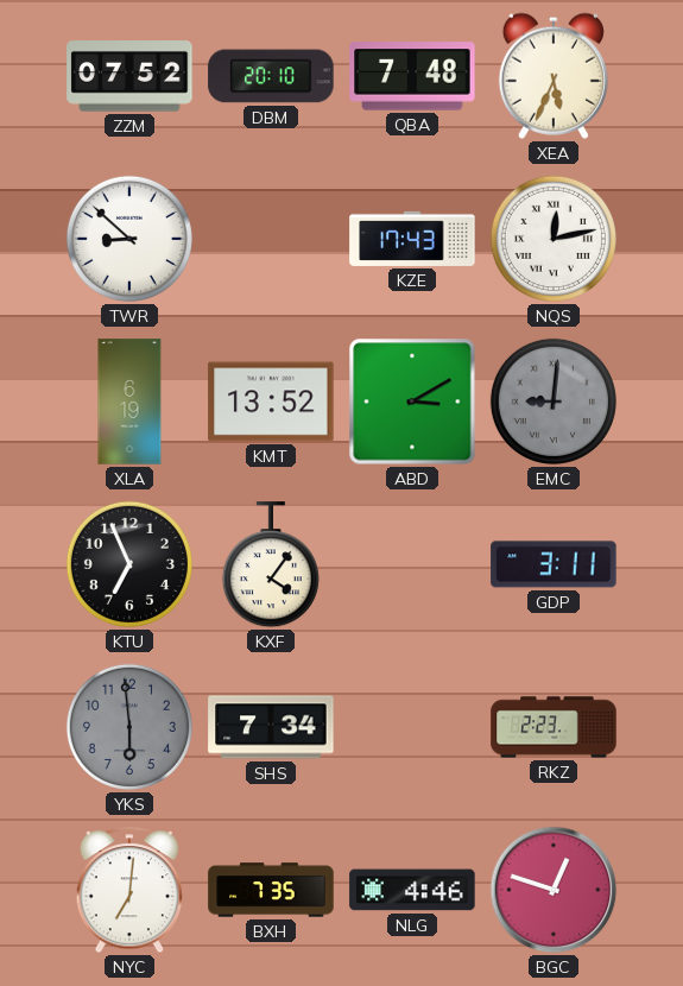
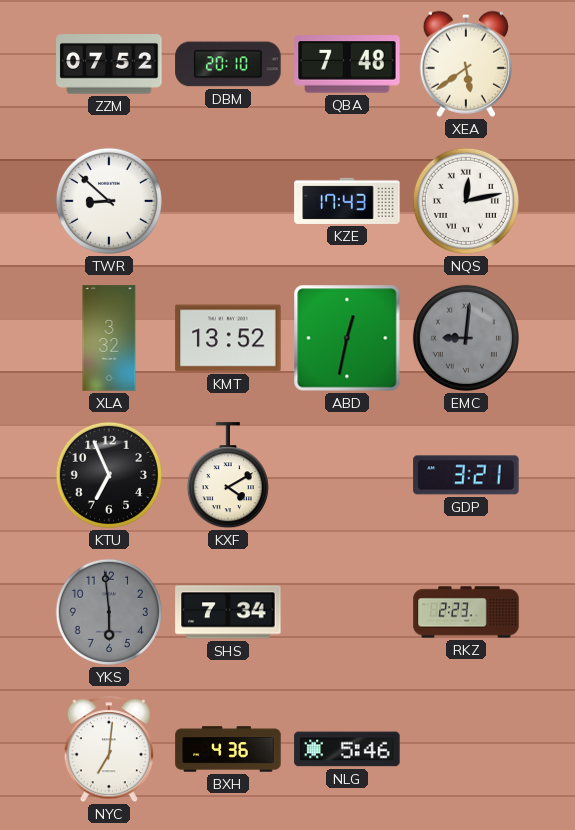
XEA: 5:34 -> 5:39
XLA: 6:19 -> 3:32
ABD: 3:10 -> 12:32
KXF: 4:06 -> 4:10
GDP: 3:11 -> 3:21
BXH: 7:35 -> 4:36
NLG: 4:46 -> 5:46
BGC: 12:48 -> none
